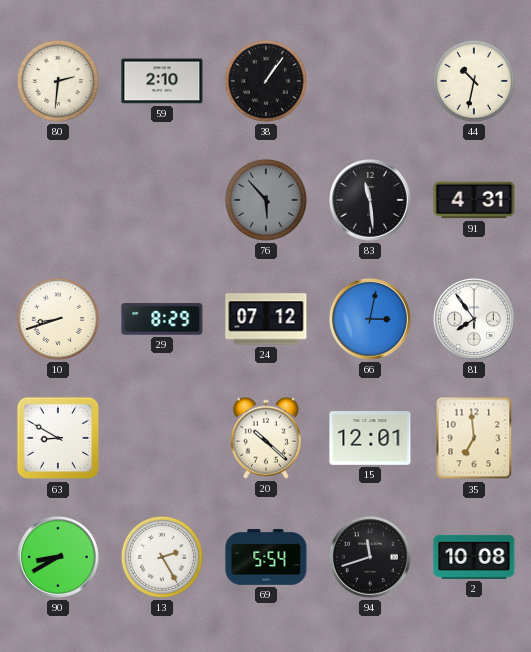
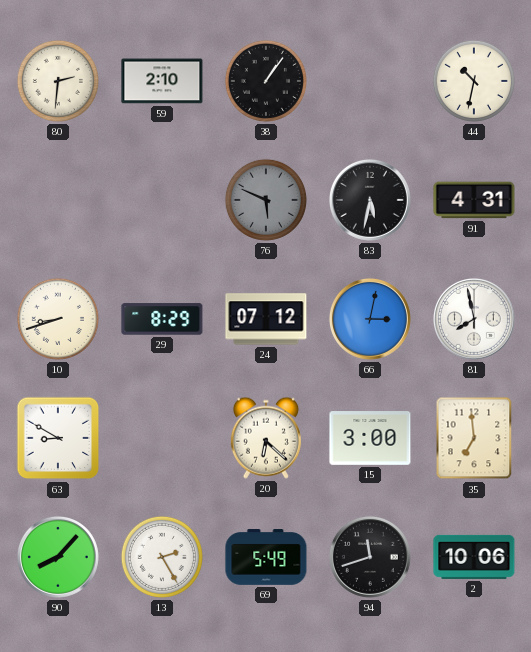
76: 5:53 -> 5:49
83: 11:29 -> 5:32
81: 7:54 -> 7:58
20: 10:22 -> 6:22
15: 12:01 -> 3:00
90: 8:40 -> 8:07
69: 5:54 -> 5:49
2: 10:08 -> 10:06
